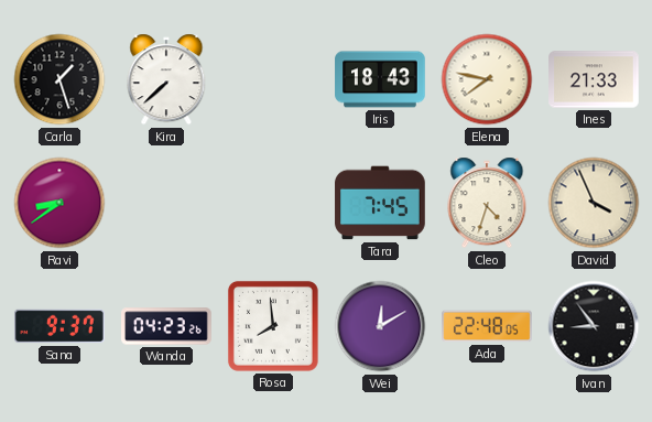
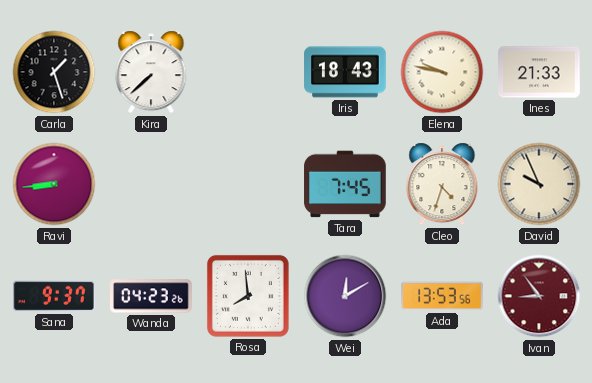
Elena: 7:47 -> 9:47
Ravi: 8:39 -> 8:44
David: 3:56 -> 9:56
Ada: 22:48 -> 13:53
Ivan dial: black -> burgundy
